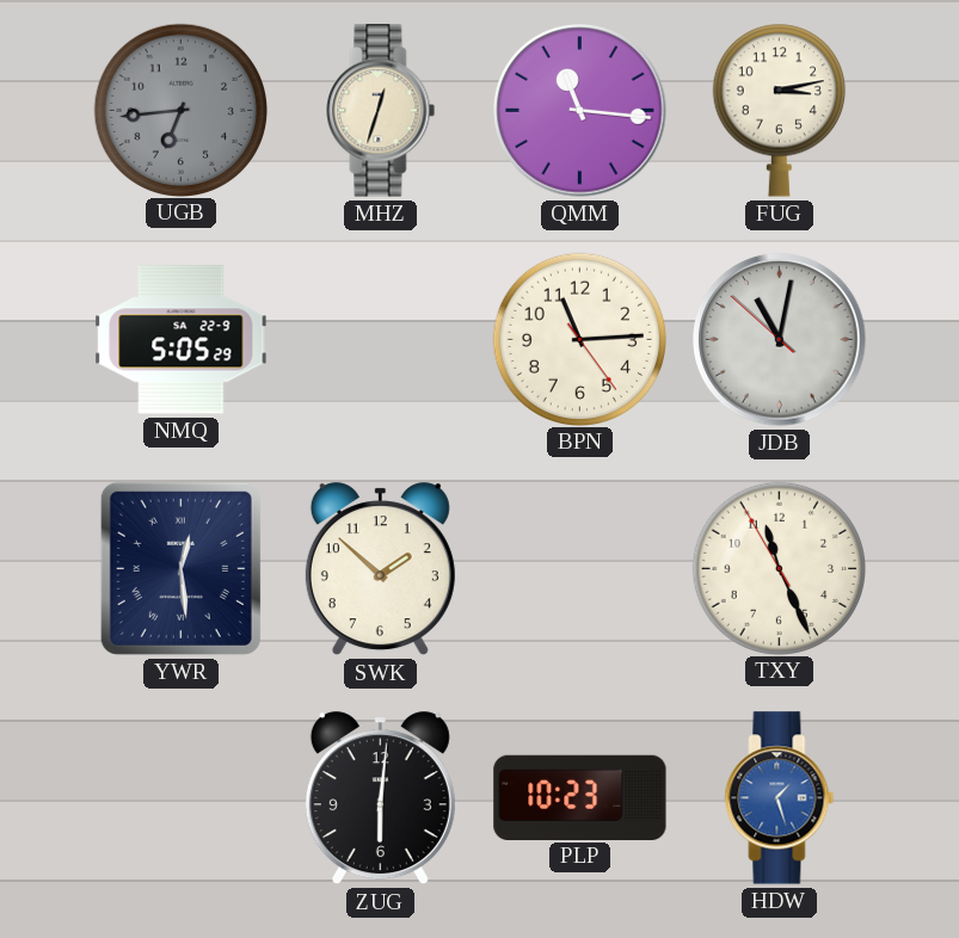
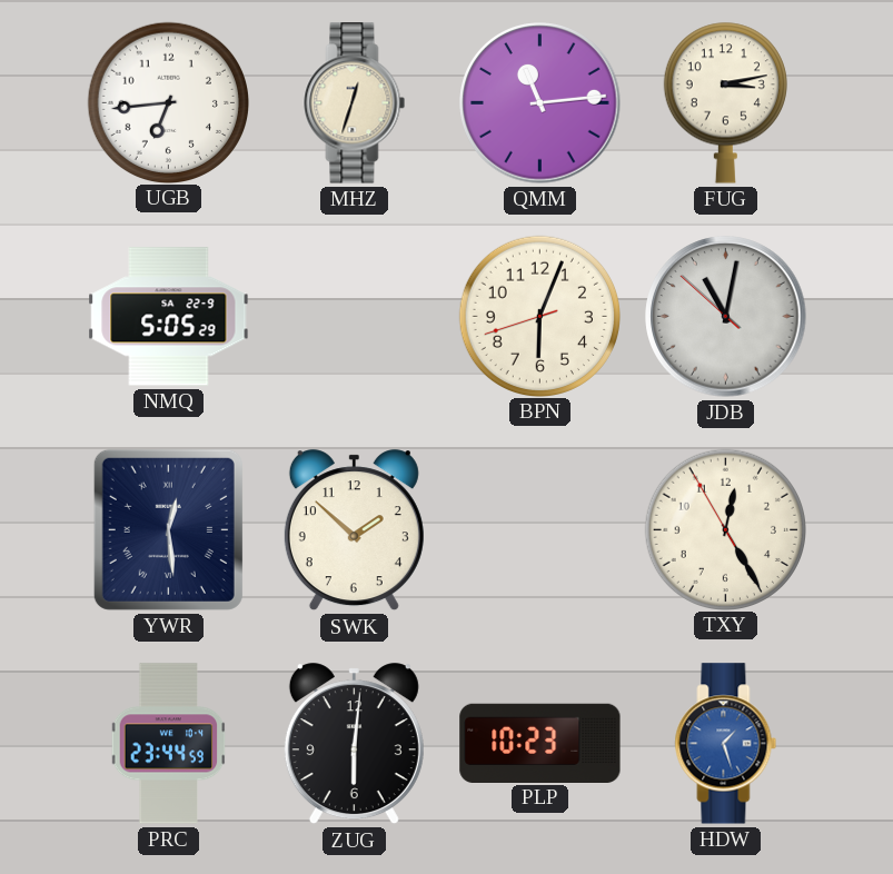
UGB dial: grey -> white
QMM: 11:16 -> 11:14
BPN: 11:14 -> 6:03
TXY: 11:25 -> 12:24
PRC: none -> 23:44
